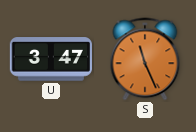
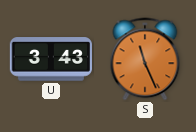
U: 3:47 -> 3:43
